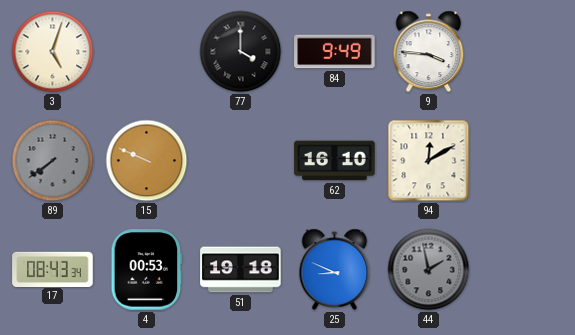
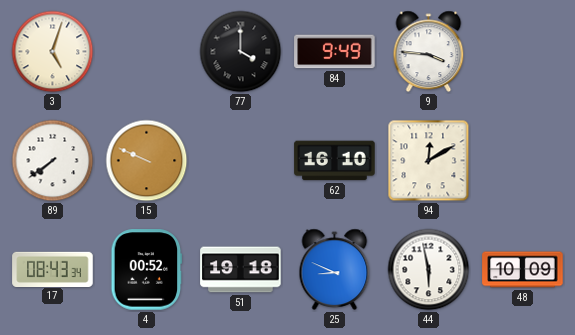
89 dial: grey -> white
4: 00:53 -> 00:52
44: 1:58 -> 5:58
44 dial: grey -> white
48: none -> 10:09
